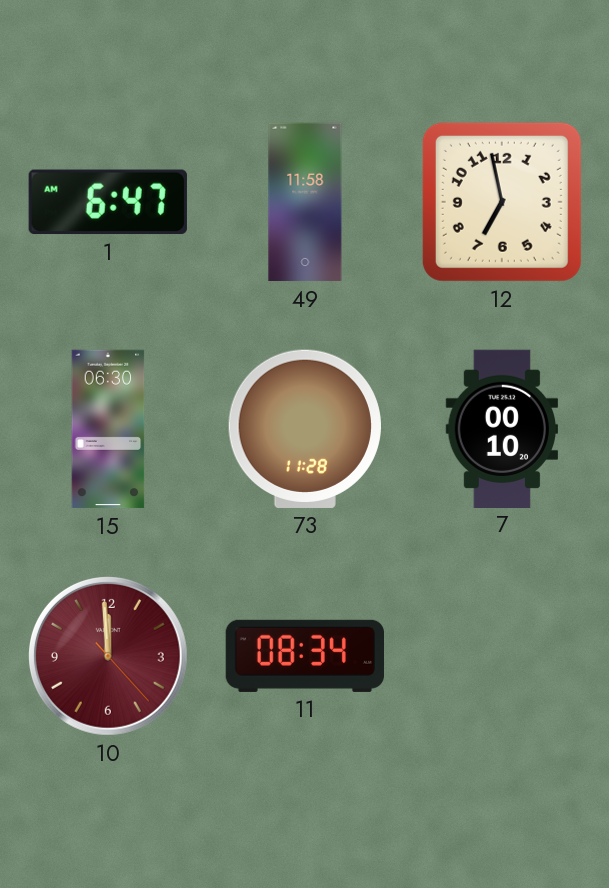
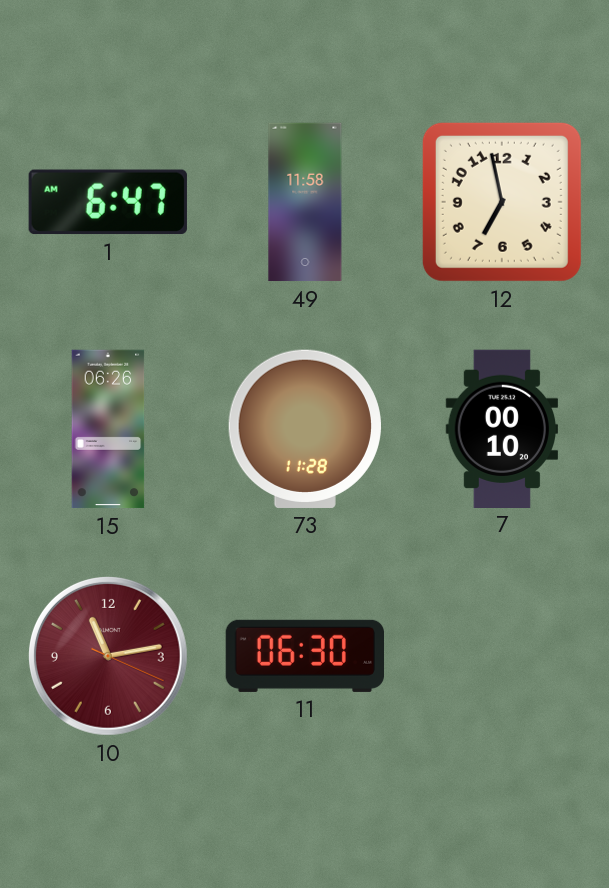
15: 06:30 -> 06:26
10: 11:59 -> 11:13
11: 08:34 -> 06:30
